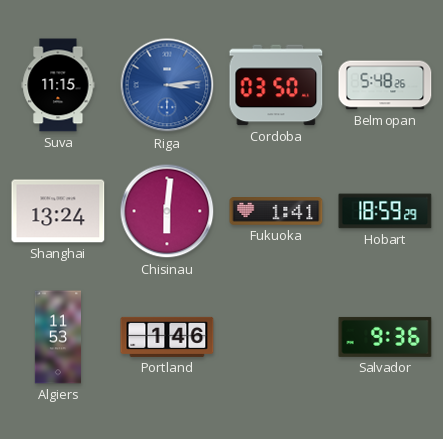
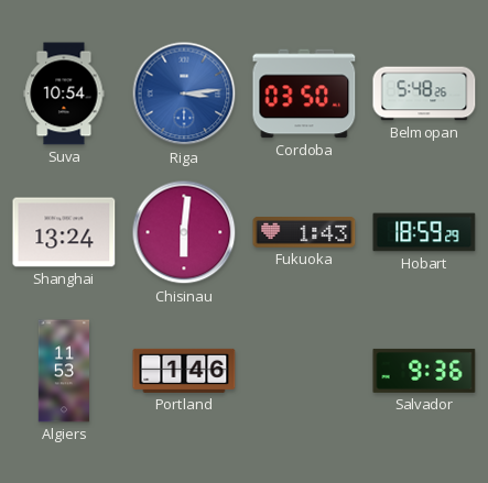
Suva: 11:15 -> 10:54
Fukuoka: 1:41 -> 1:43
